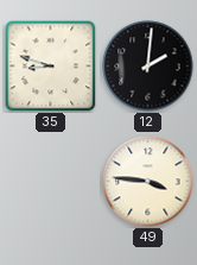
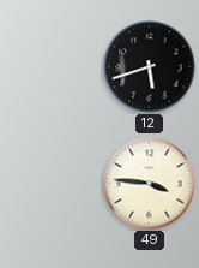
35: 8:48 -> none
12: 2:01 -> 5:42
